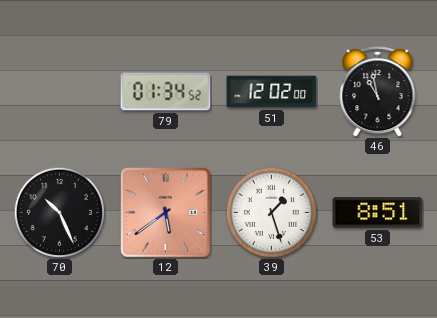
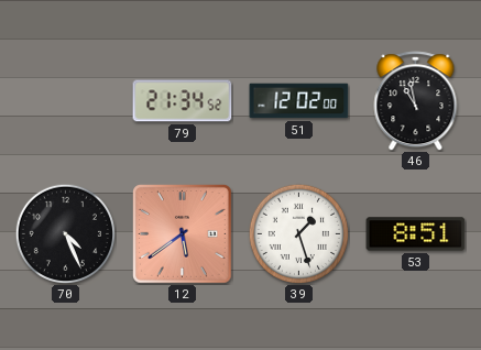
79: 01:34 -> 21:34
70: 10:26 -> 4:26
